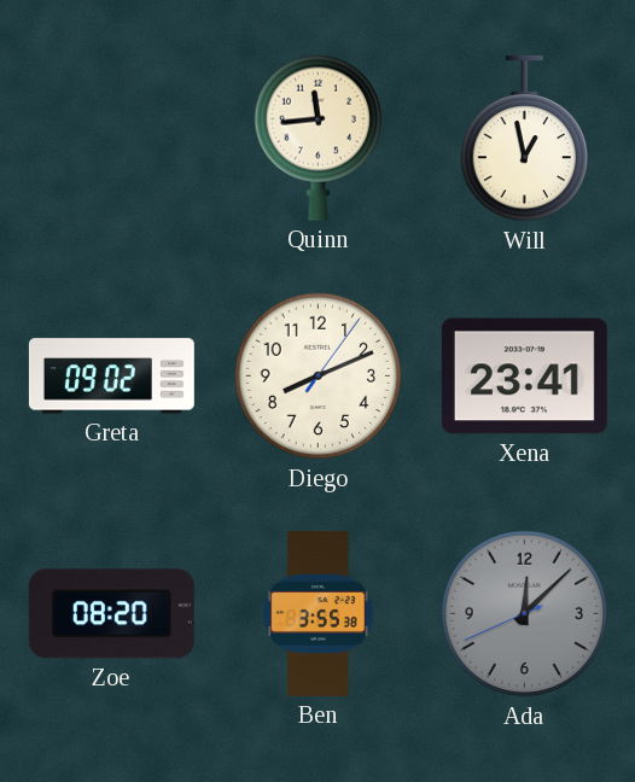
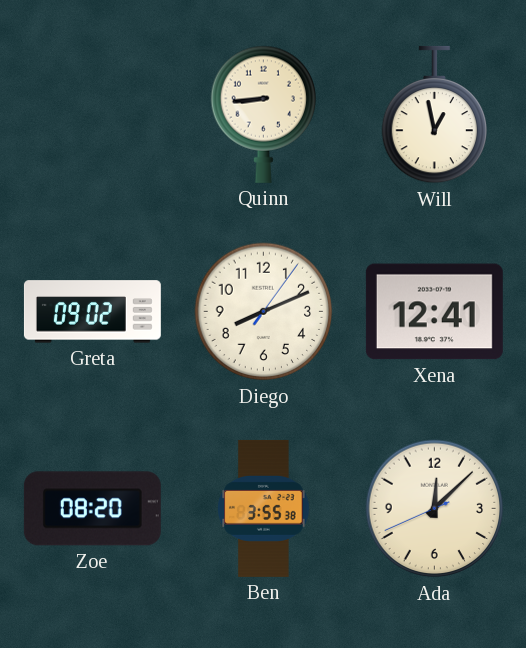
Quinn: 11:44 -> 8:44
Xena: 23:41 -> 12:41
Ada dial: grey -> cream
